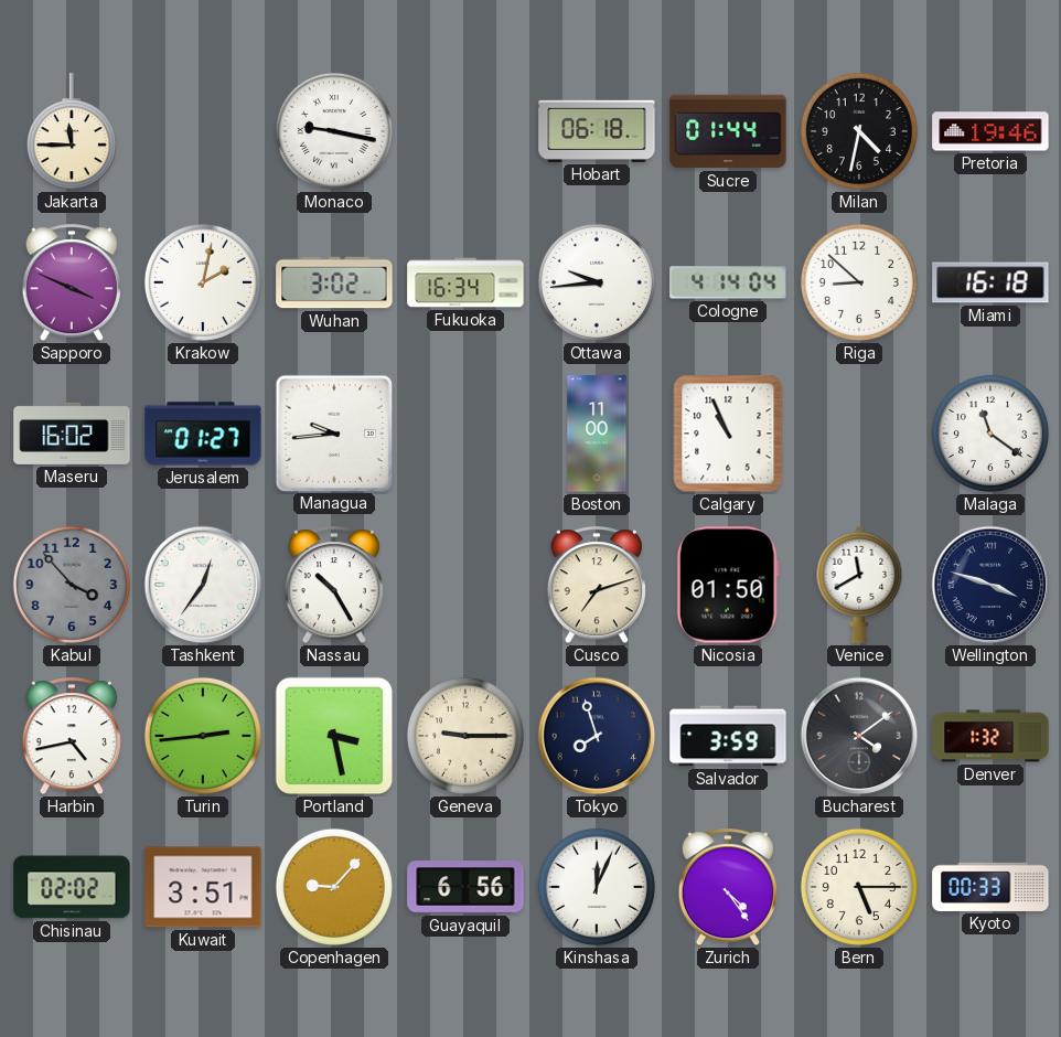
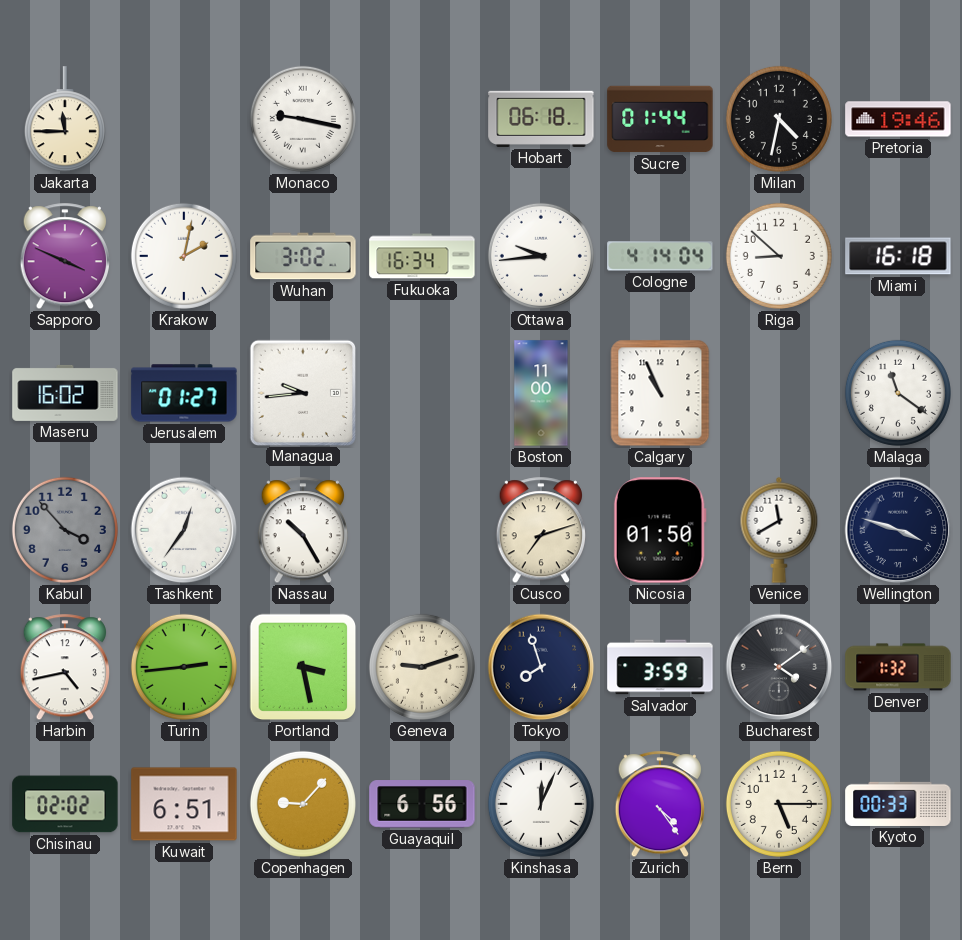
Geneva: 9:15 -> 9:12
Kuwait: 3:51 -> 6:51
